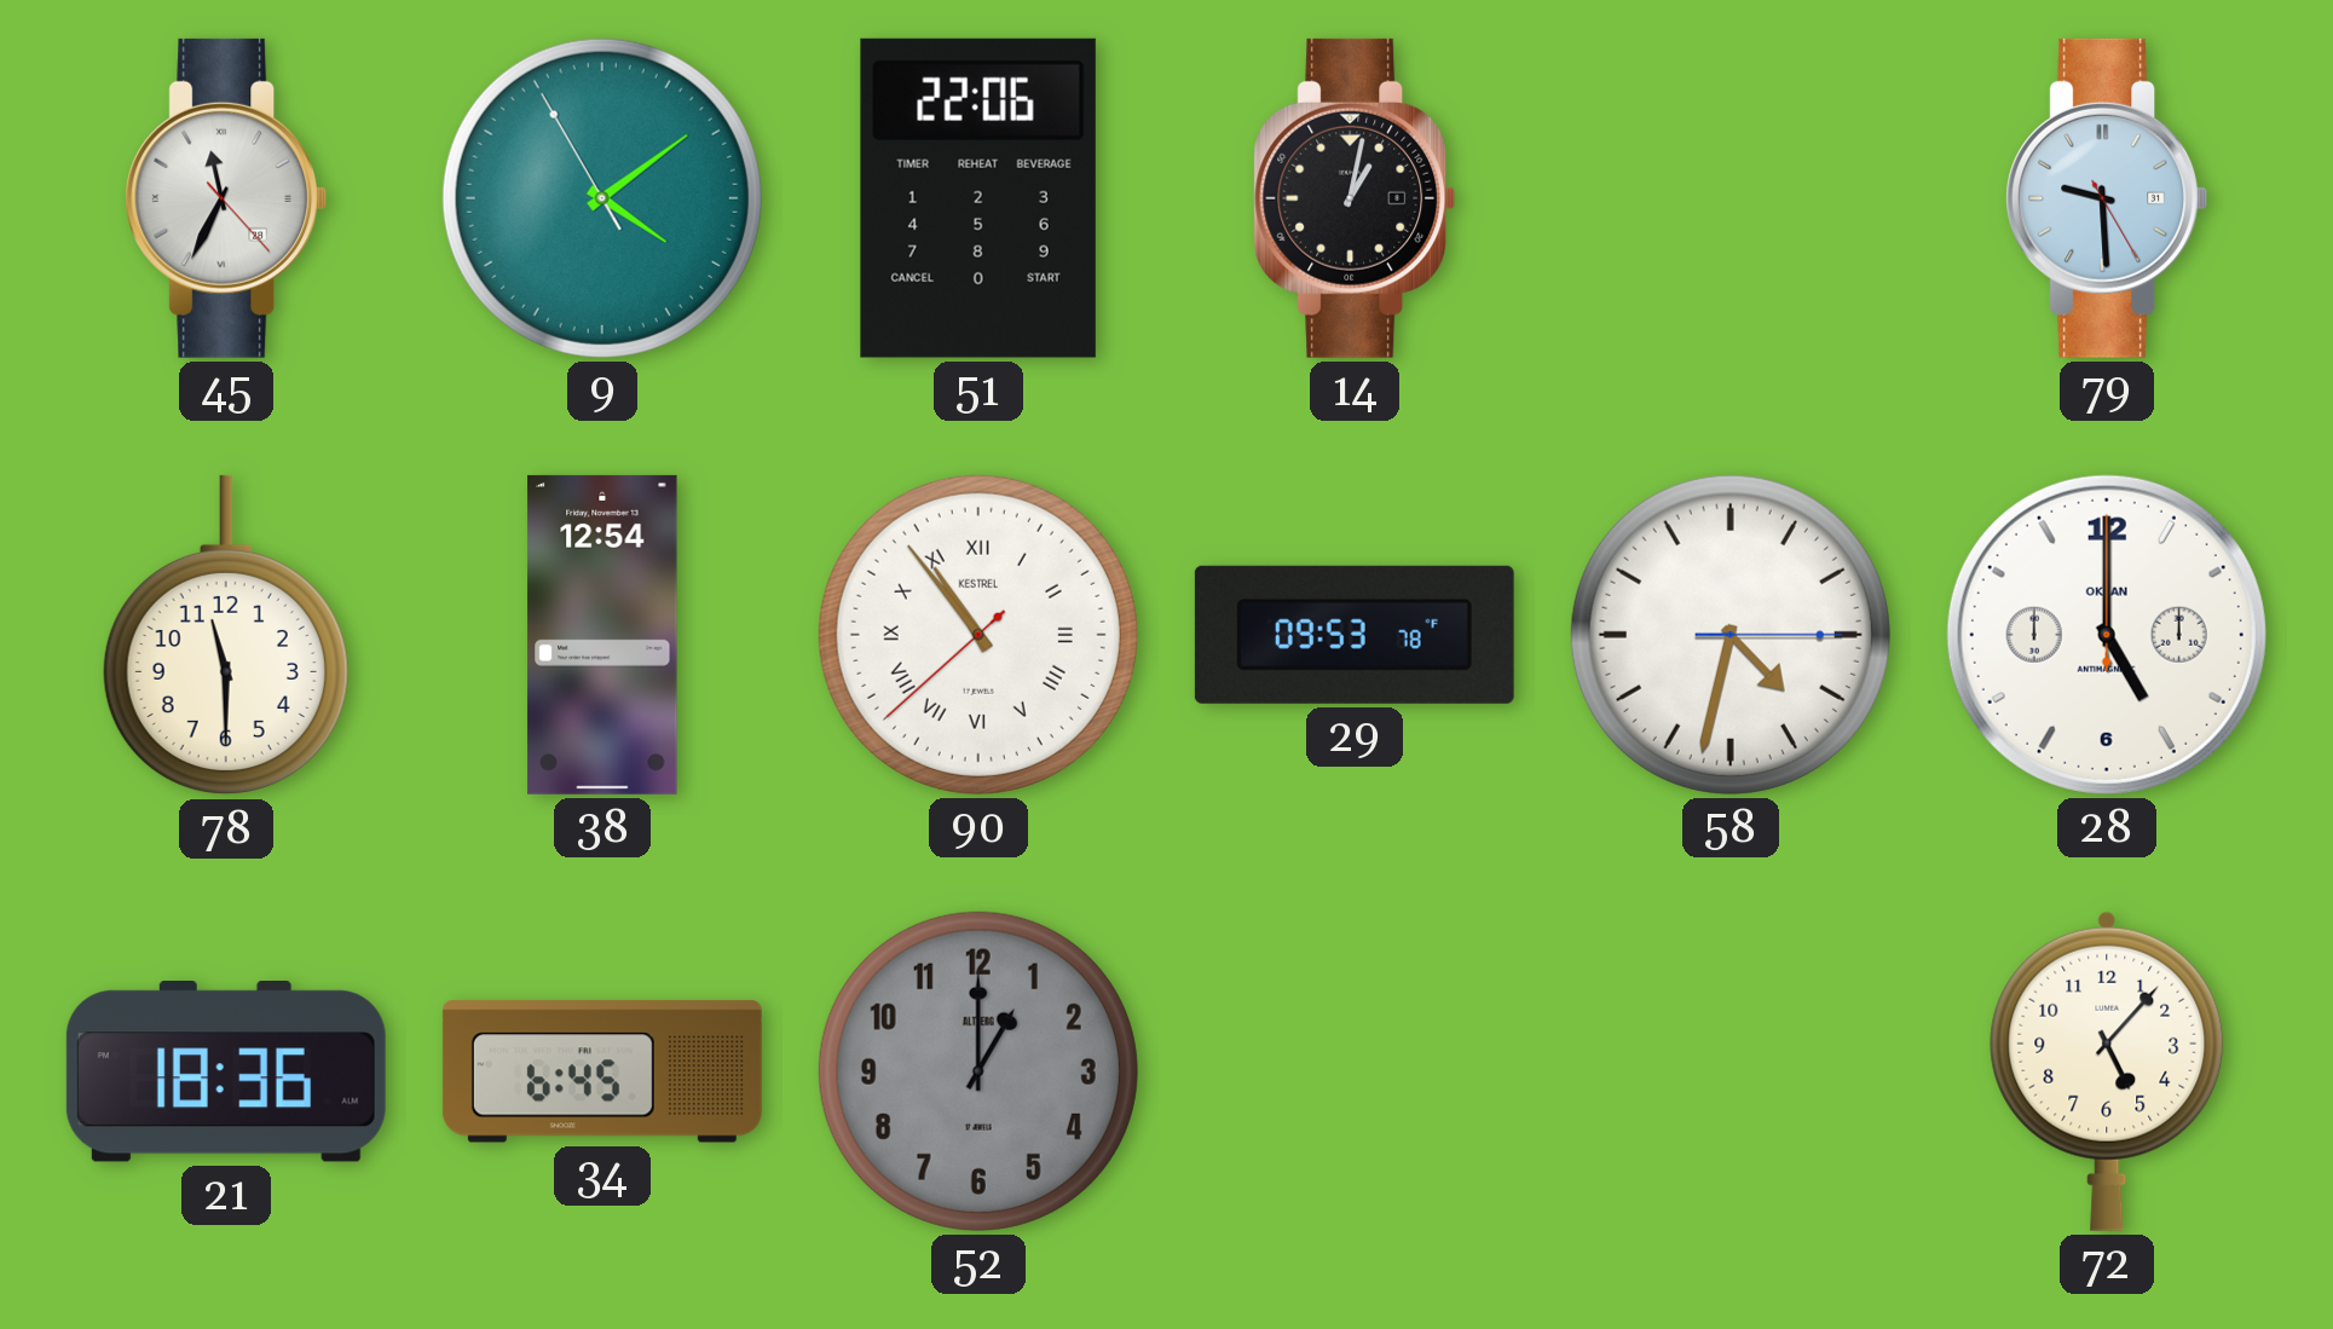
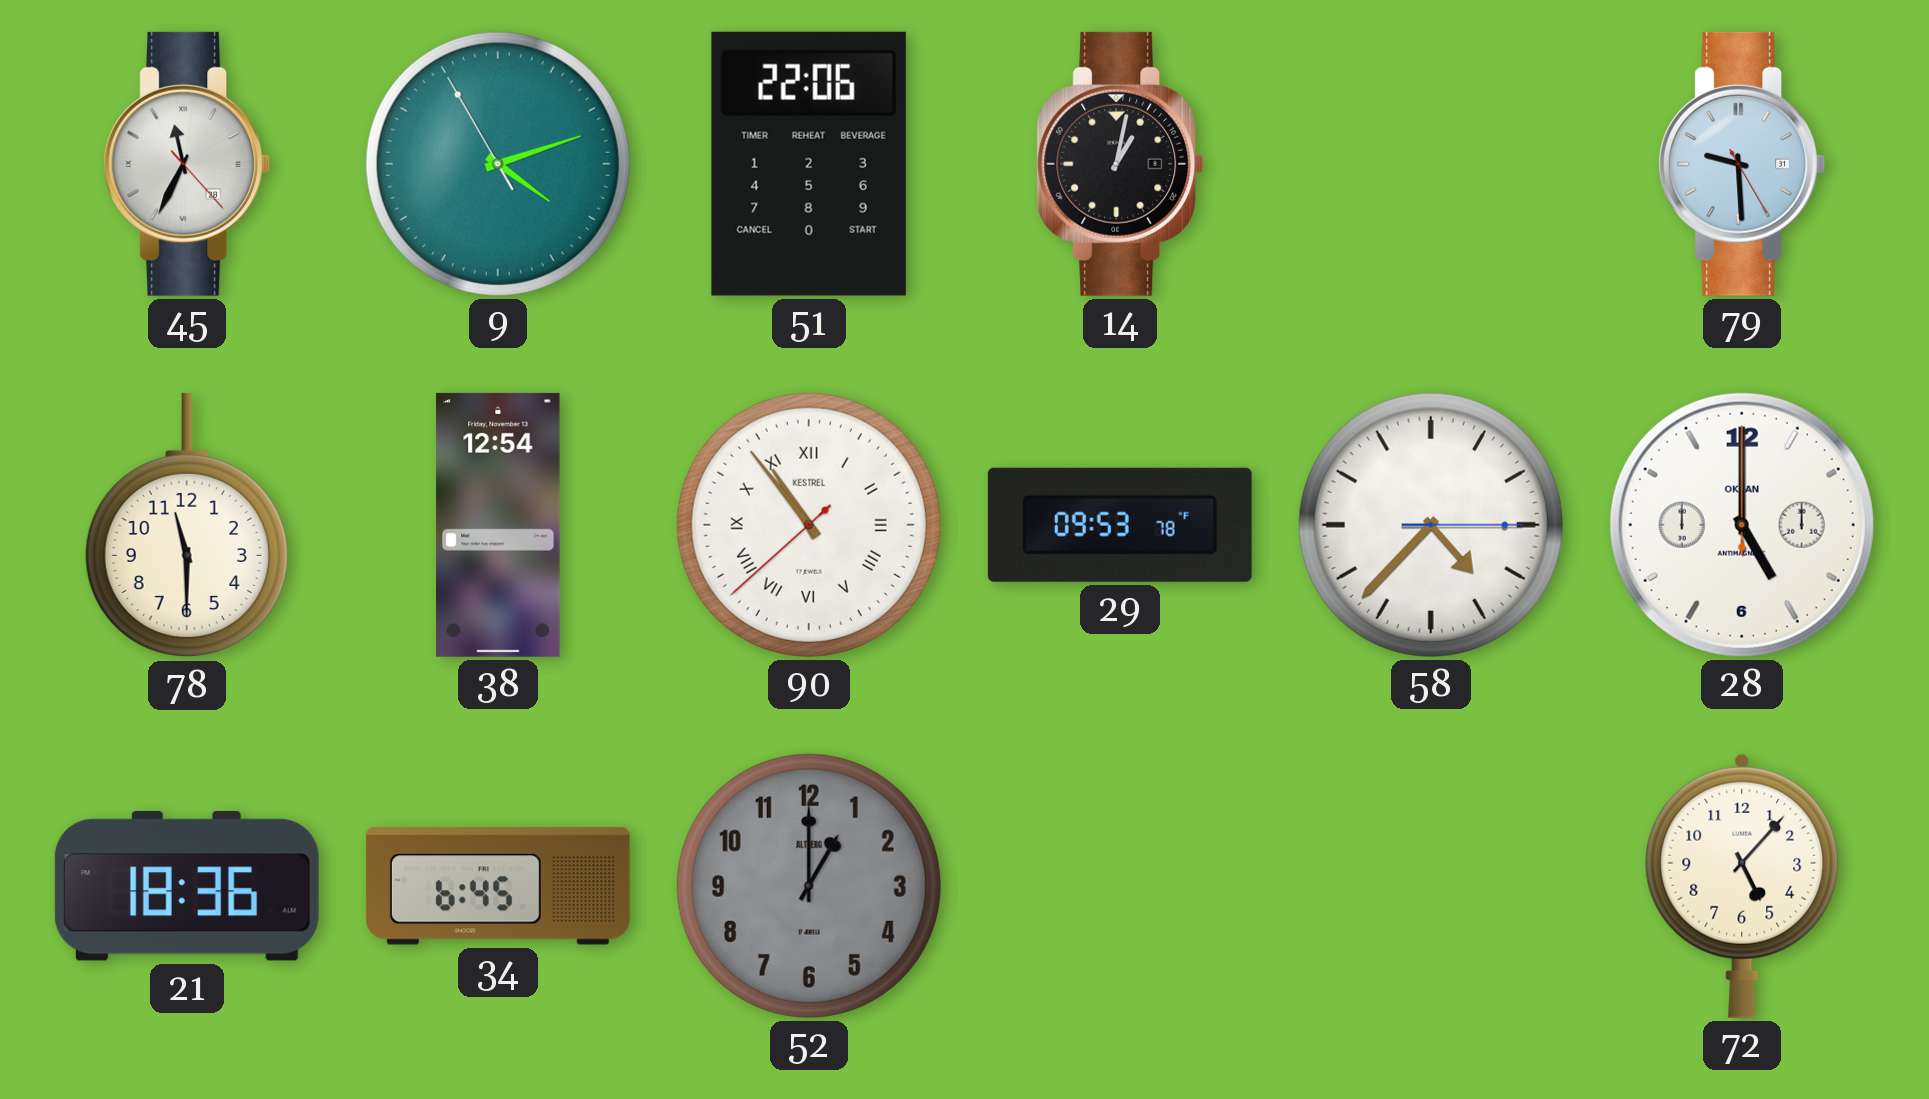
9: 4:08 -> 4:11
58: 4:32 -> 4:37
